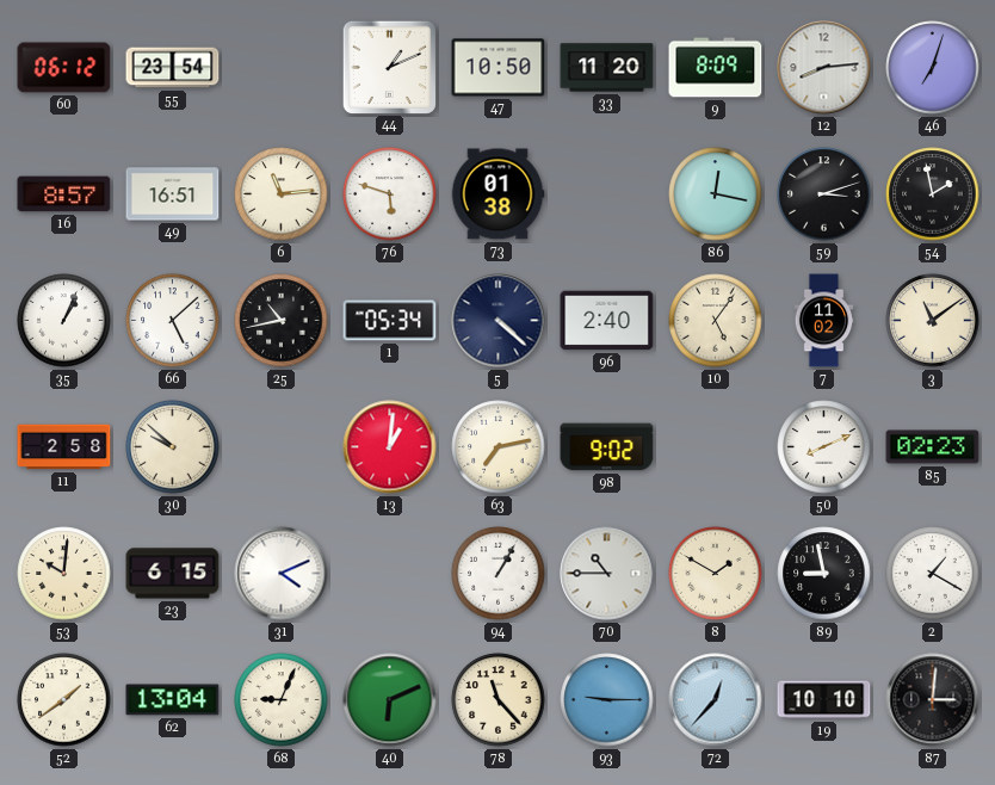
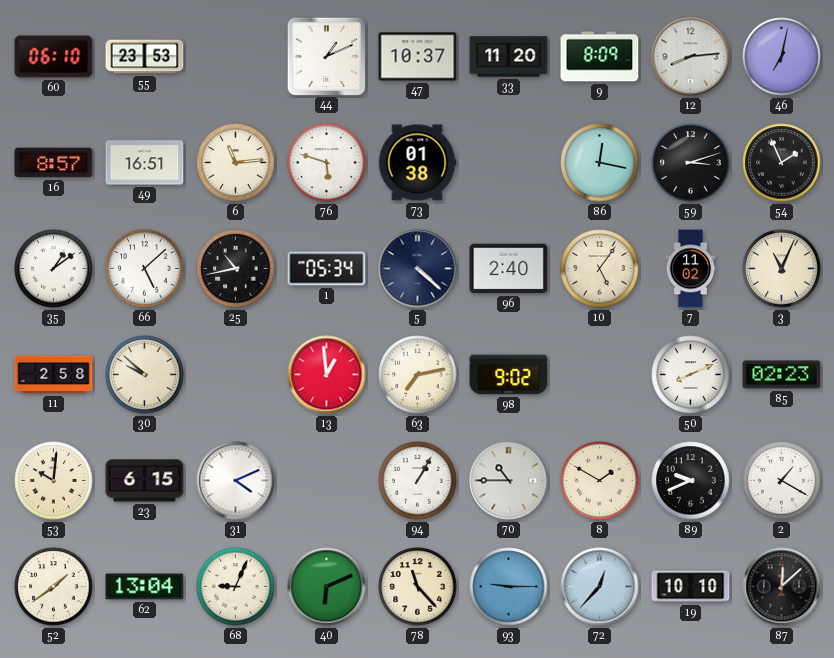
60: 06:12 -> 06:10
55: 23:54 -> 23:53
47: 10:50 -> 10:37
46: 7:03 -> 7:02
54: 1:58 -> 1:56
35: 1:04 -> 1:09
3: 11:09 -> 11:04
13: 1:01 -> 12:59
89: 8:58 -> 9:41
87: 3:01 -> 12:08
